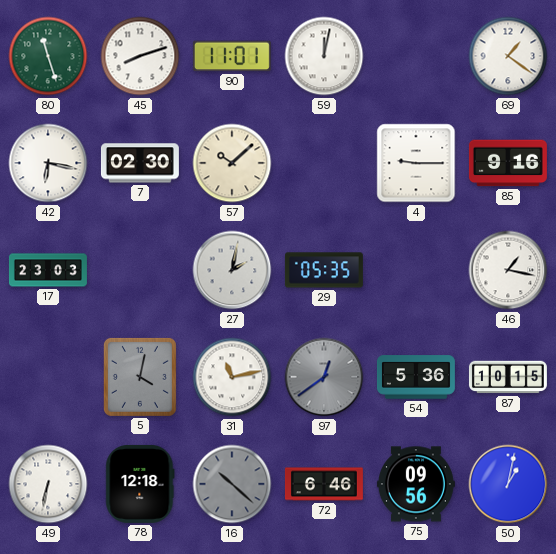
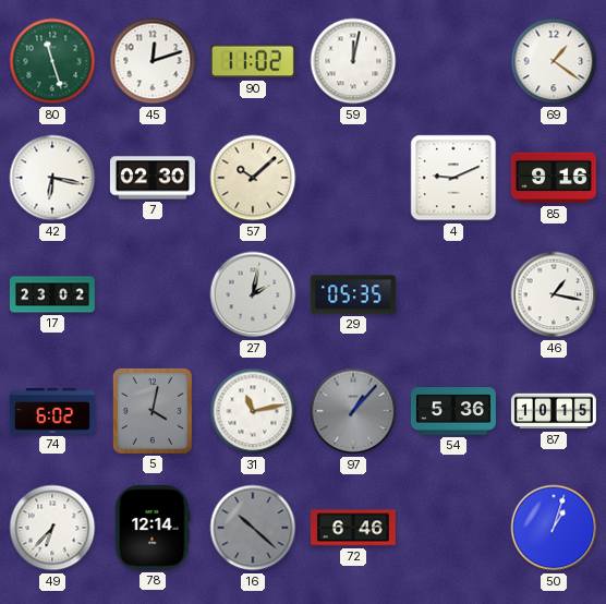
45: 8:12 -> 12:12
90: 11:01 -> 11:02
4: 9:15 -> 9:11
17: 23:03 -> 23:02
74: none -> 6:02
97: 12:39 -> 1:07
49: 6:32 -> 6:37
78: 12:18 -> 12:14
75: 09:56 -> none
50: 1:02 -> 1:03
